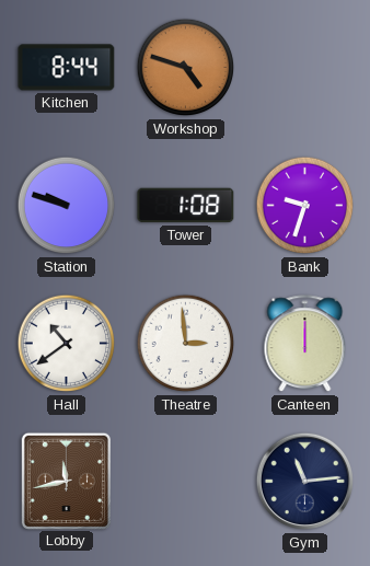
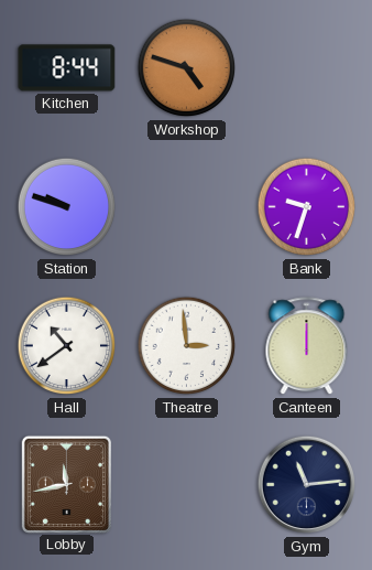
Tower: 1:08 -> none
